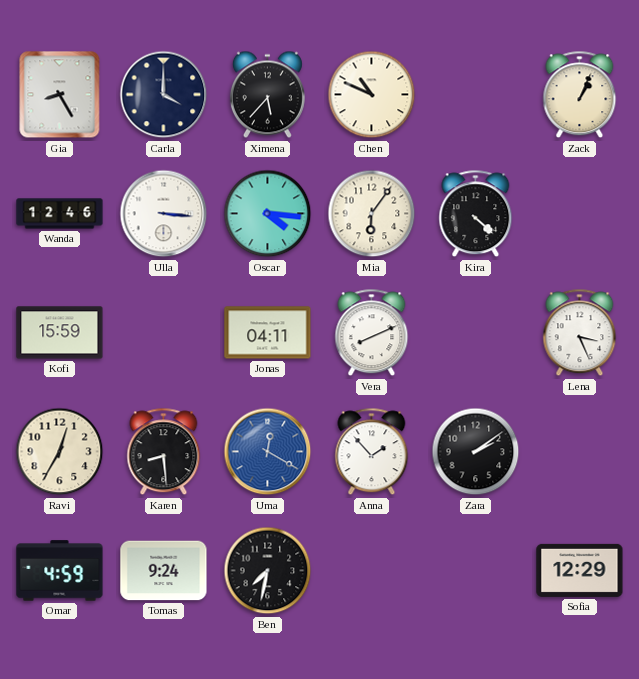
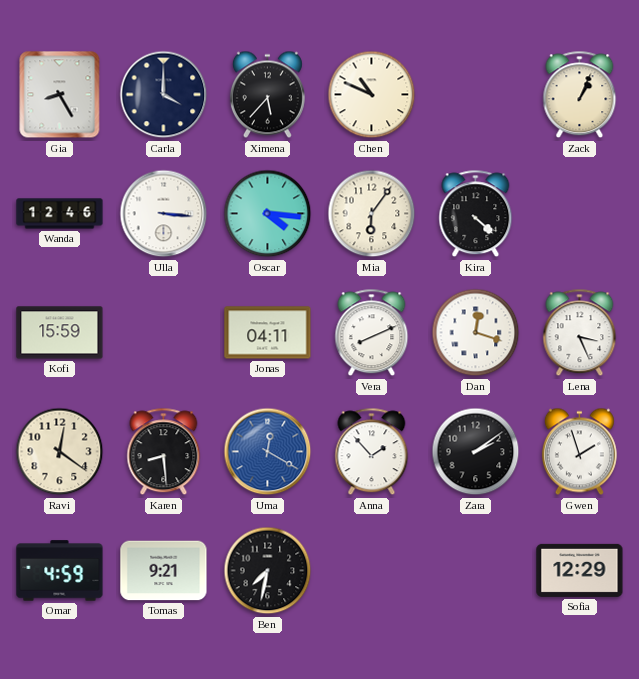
Dan: none -> 12:18
Ravi: 12:35 -> 12:21
Gwen: none -> 1:57
Tomas: 9:24 -> 9:21
